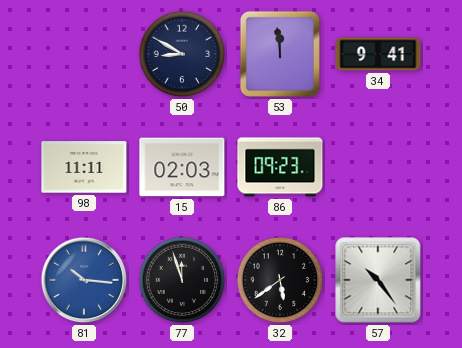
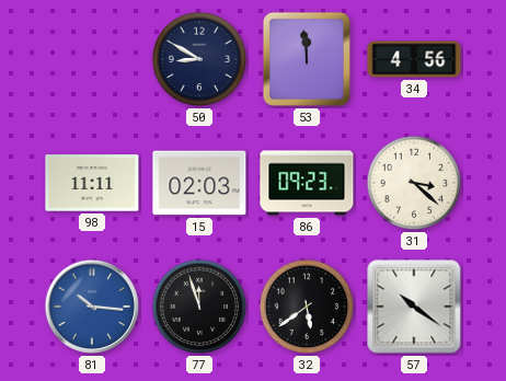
34: 9:41 -> 4:56
31: none -> 3:22
57: 10:24 -> 10:21
